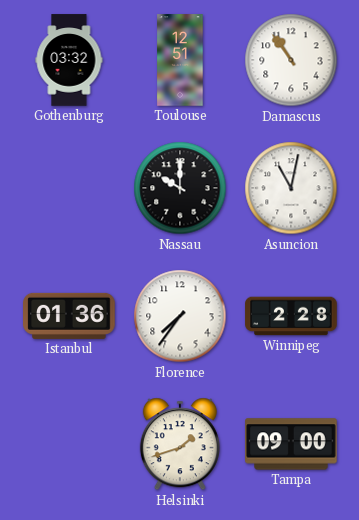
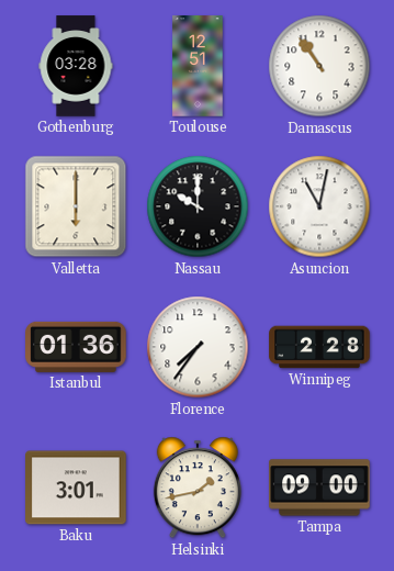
Gothenburg: 03:32 -> 03:28
Valletta: none -> 6:00
Baku: none -> 3:01
Helsinki: 1:42 -> 1:43
